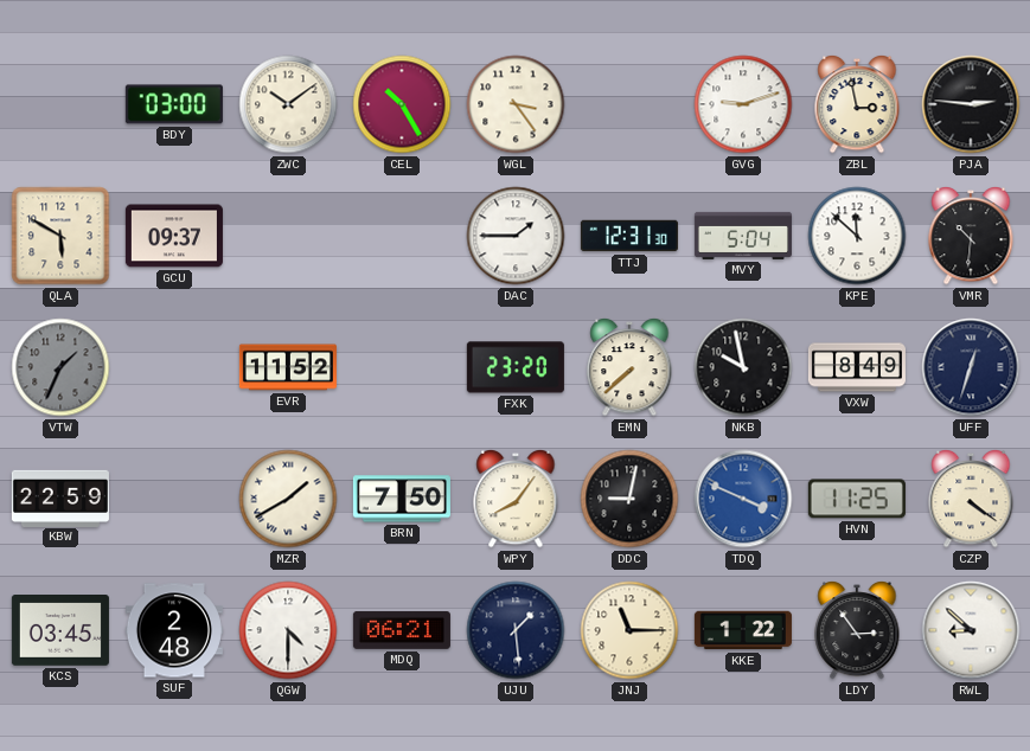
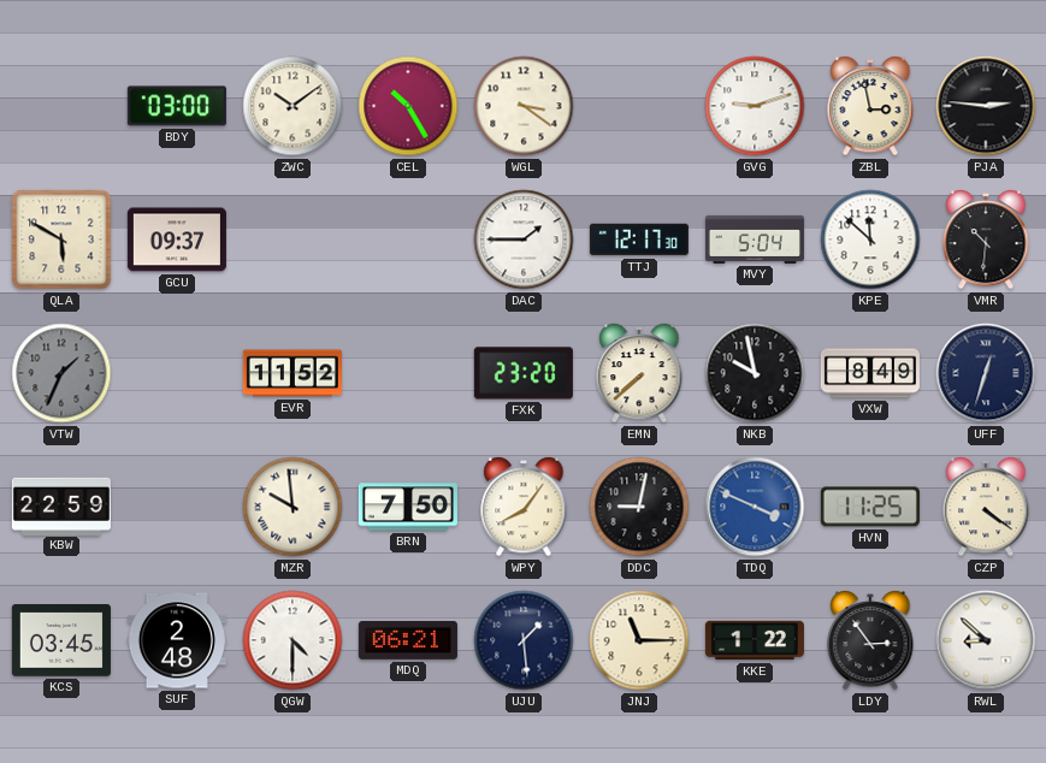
WGL: 3:24 -> 3:21
TTJ: 12:31 -> 12:17
MZR: 1:40 -> 9:59
